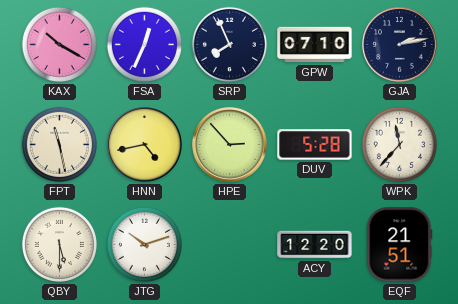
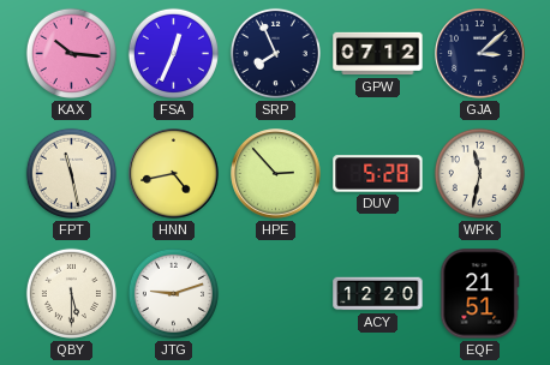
KAX: 10:20 -> 10:16
GPW: 07:10 -> 07:12
GJA: 2:13 -> 3:08
WPK: 11:37 -> 11:32
JTG: 10:12 -> 9:12
